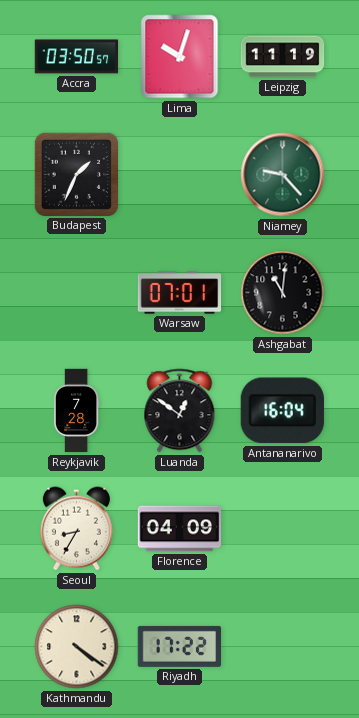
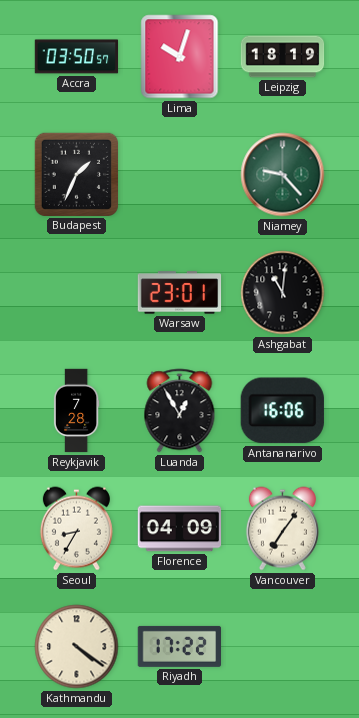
Leipzig: 11:19 -> 18:19
Warsaw: 07:01 -> 23:01
Luanda: 12:51 -> 12:55
Antananarivo: 16:04 -> 16:06
Vancouver: none -> 7:06
